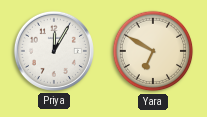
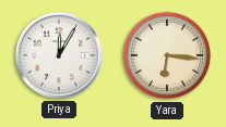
Yara: 6:50 -> 6:16
